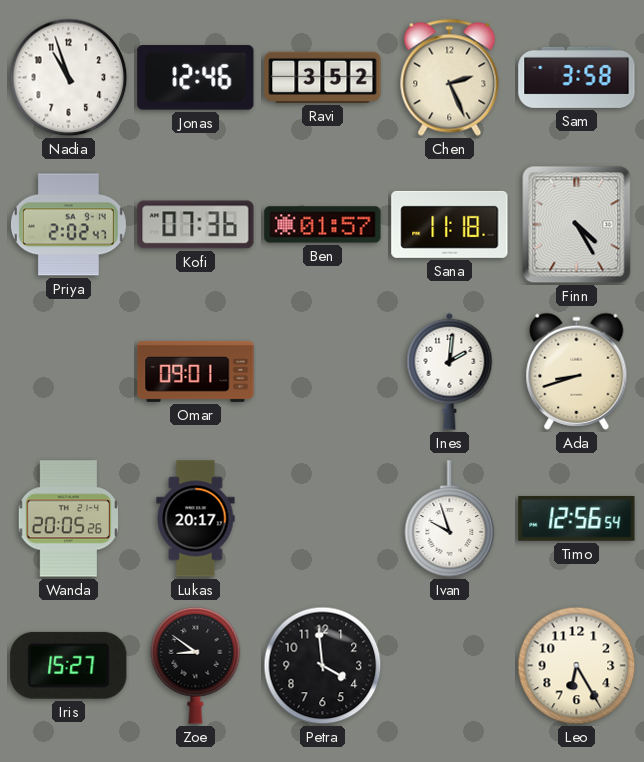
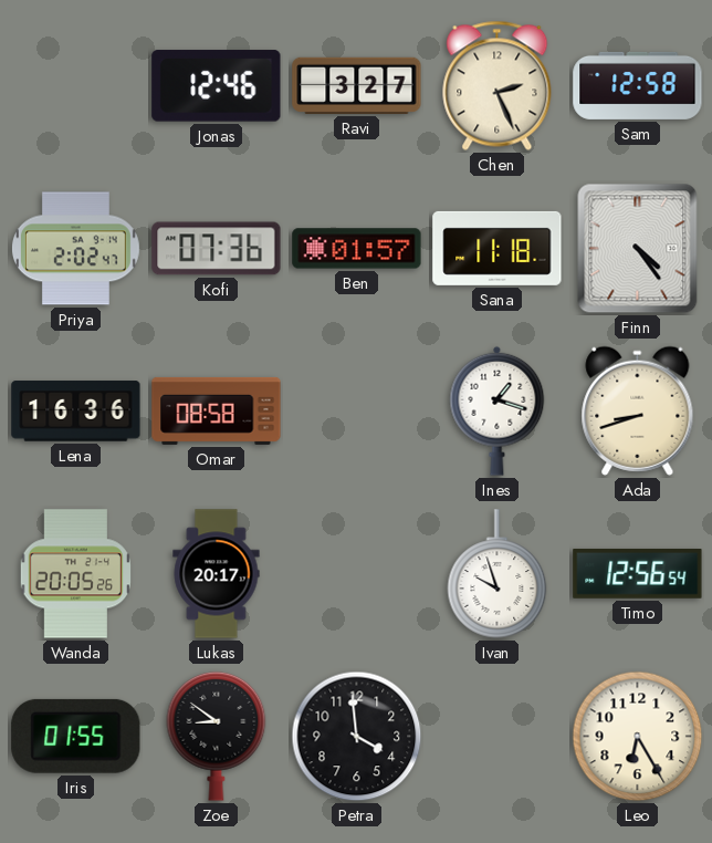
Nadia: 10:57 -> none
Ravi: 3:52 -> 3:27
Sam: 3:58 -> 12:58
Finn: 4:25 -> 4:24
Lena: none -> 16:36
Omar: 09:01 -> 08:58
Ines: 2:01 -> 1:18
Iris: 15:27 -> 01:55
